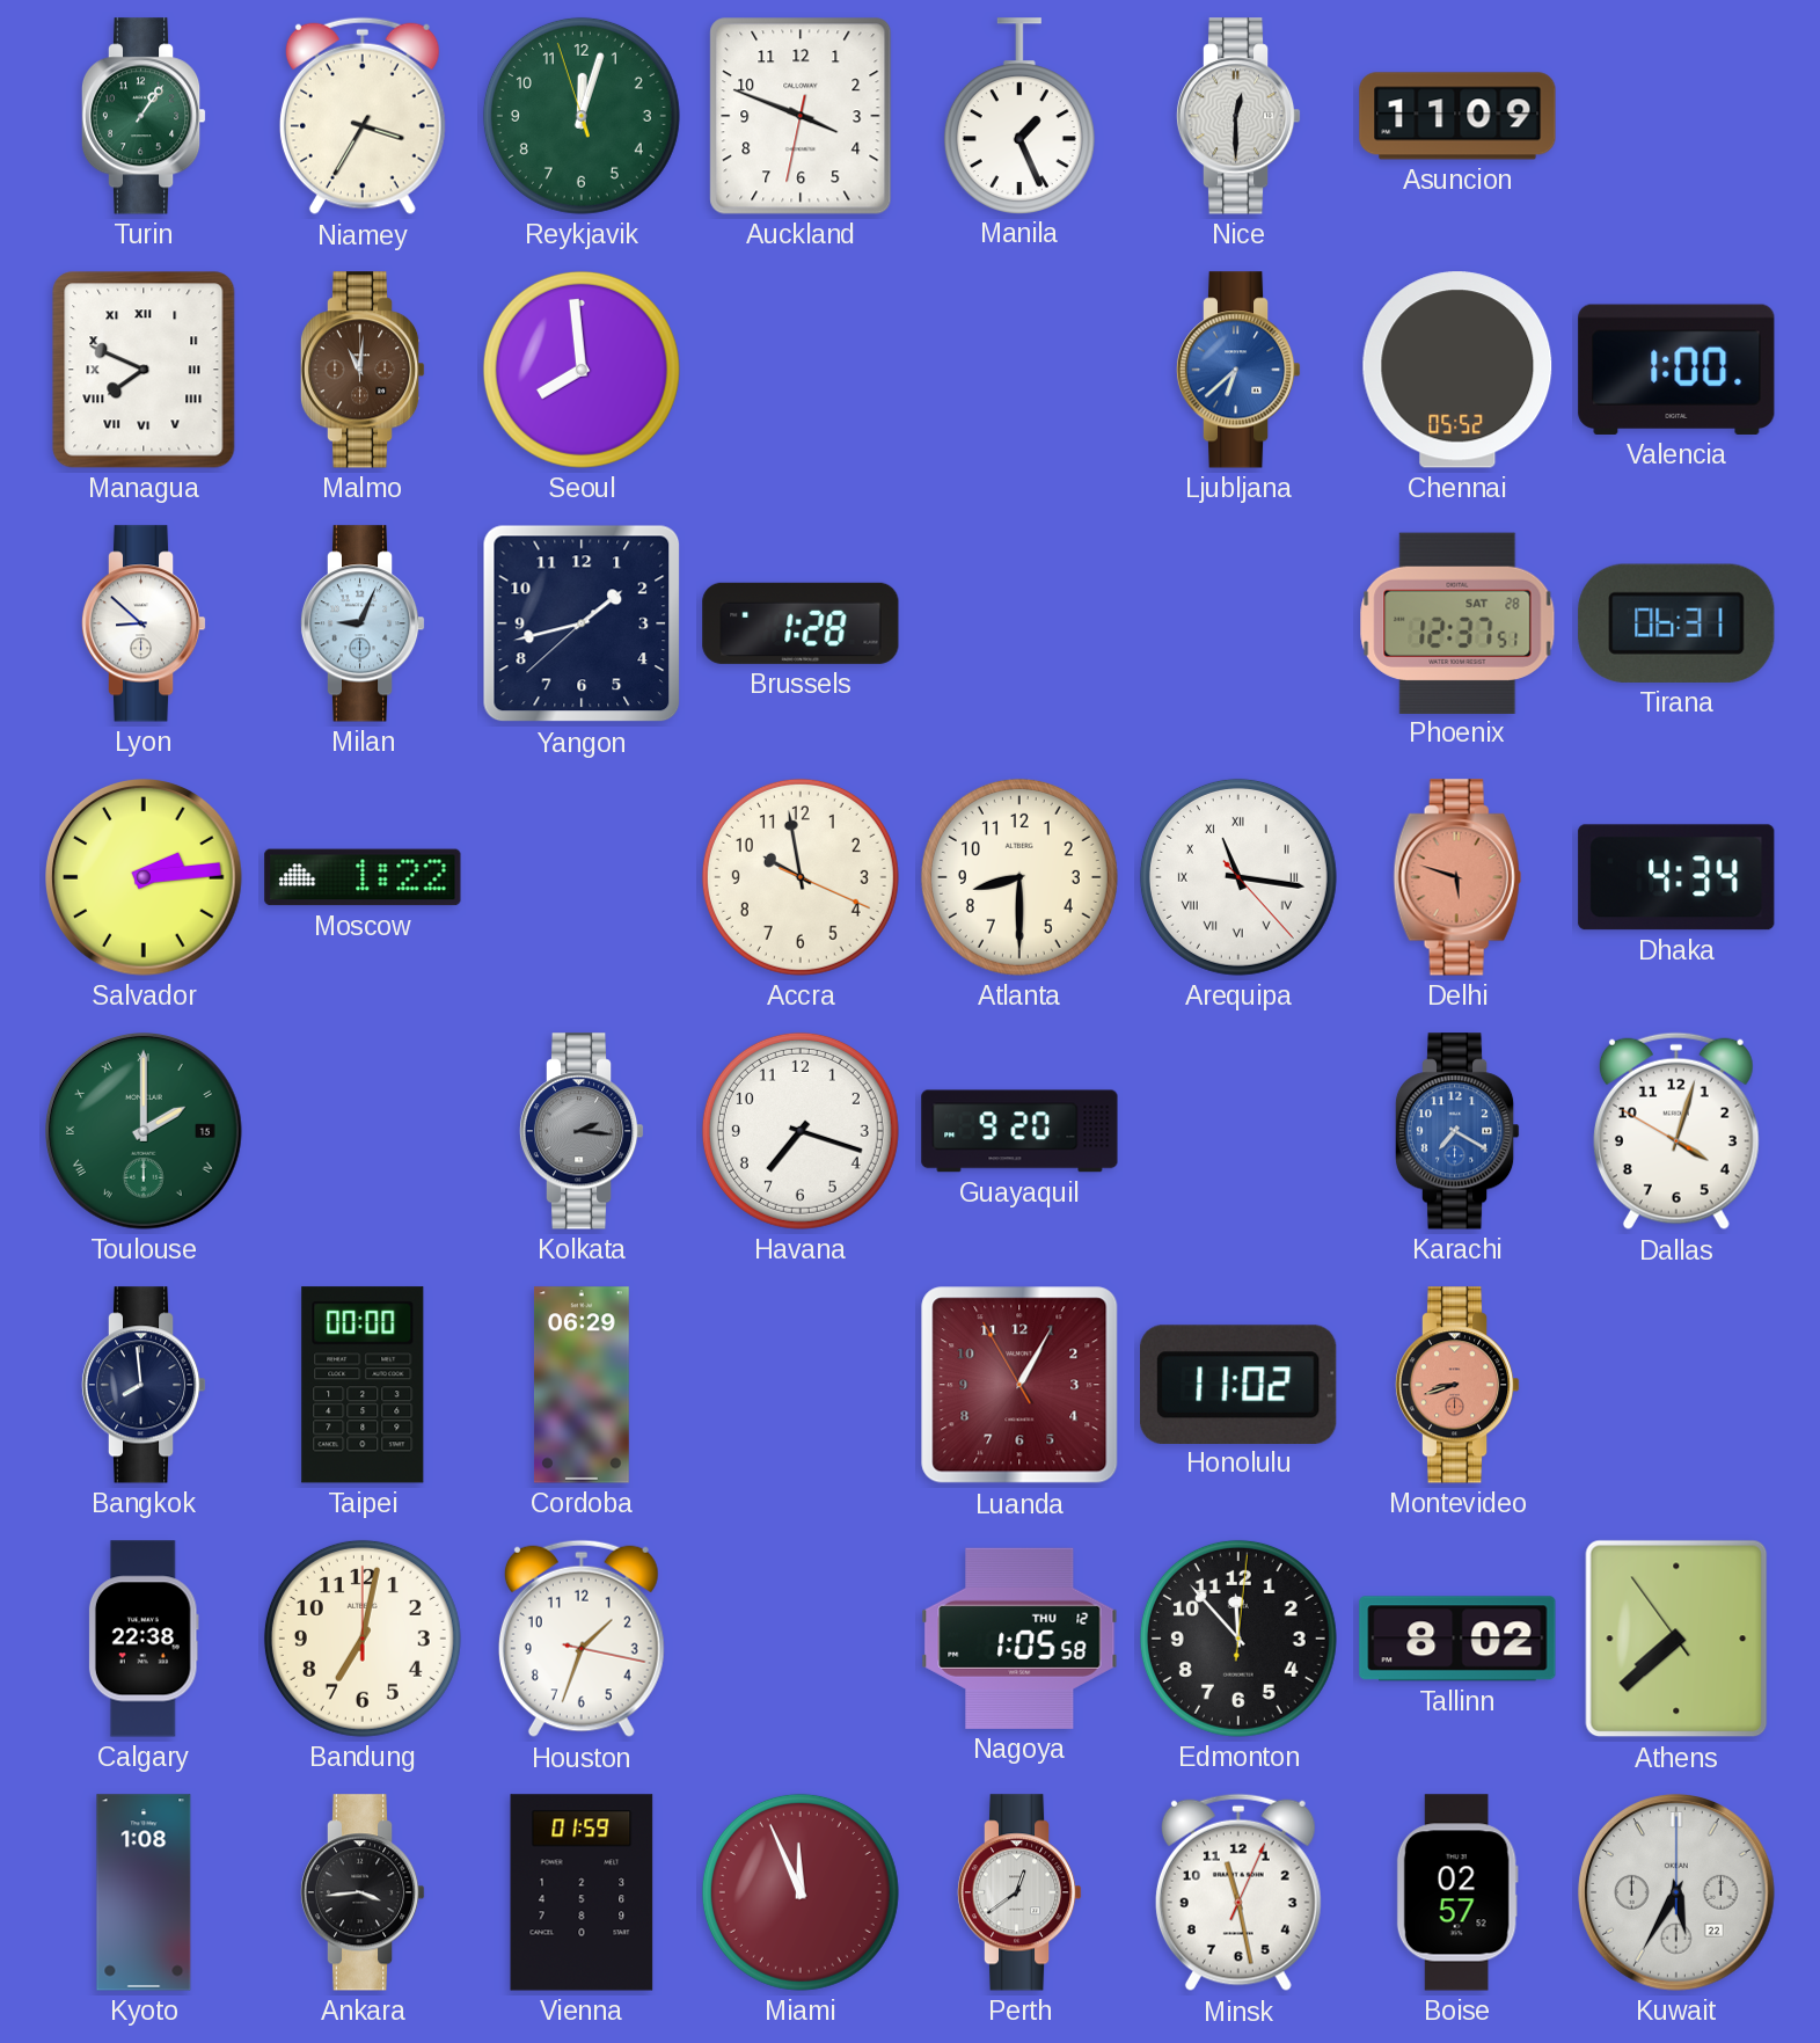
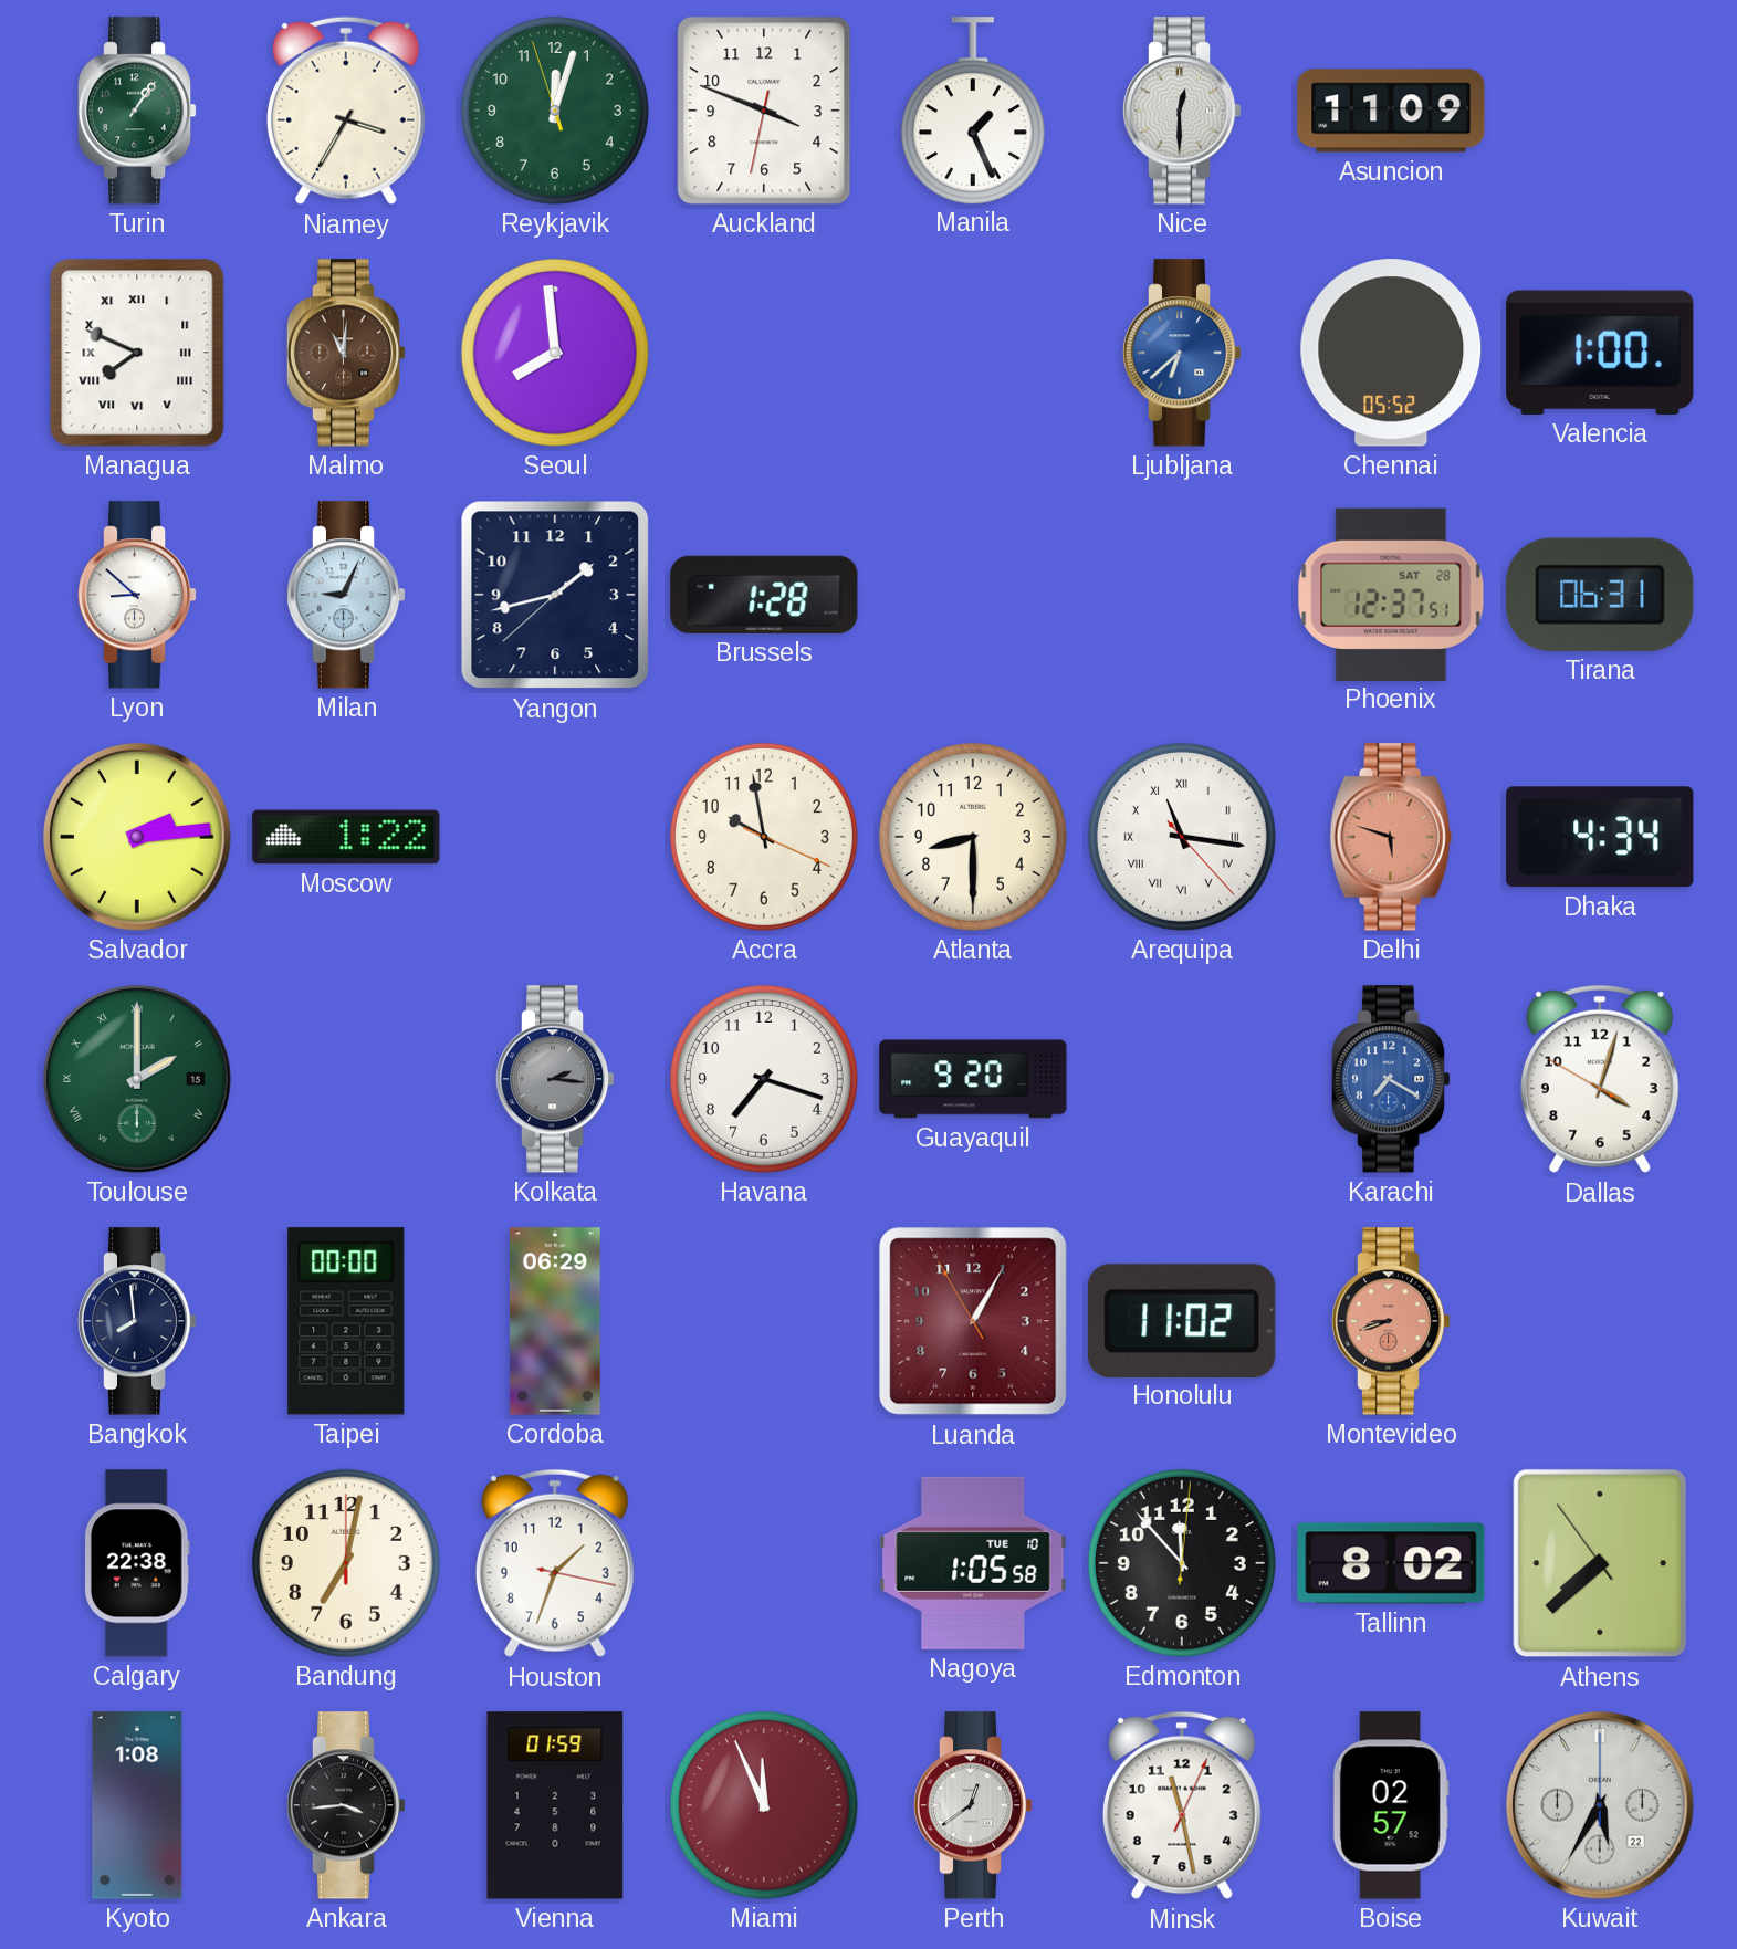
Nagoya date: THU 12 -> TUE 10
